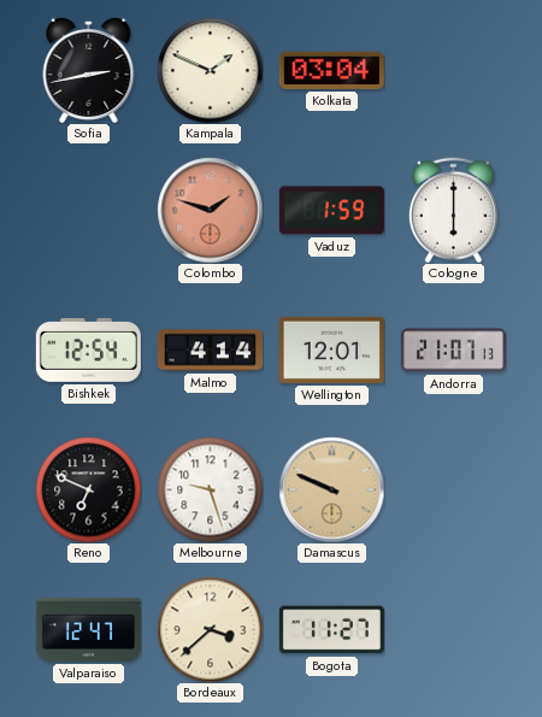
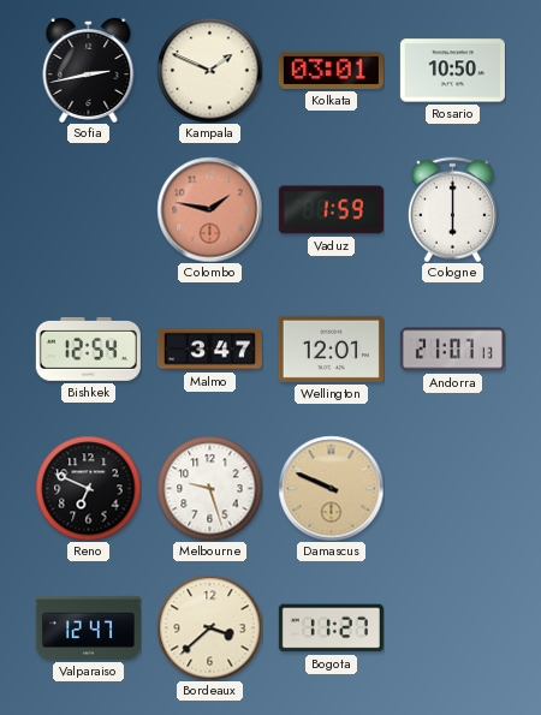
Kolkata: 03:04 -> 03:01
Rosario: none -> 10:50
Colombo: 1:48 -> 1:47
Malmo: 4:14 -> 3:47
